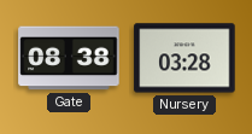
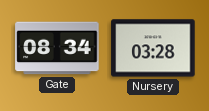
Gate: 08:38 -> 08:34
